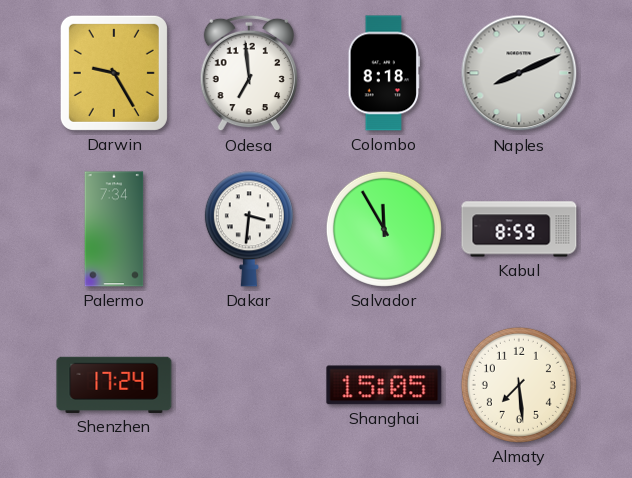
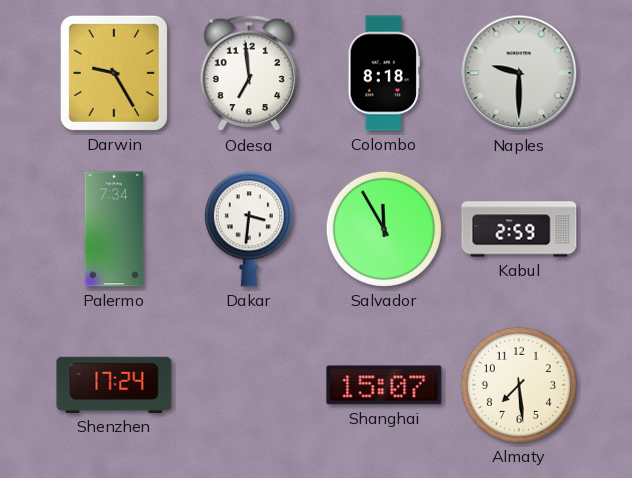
Naples: 8:11 -> 9:30
Kabul: 8:59 -> 2:59
Shanghai: 15:05 -> 15:07
